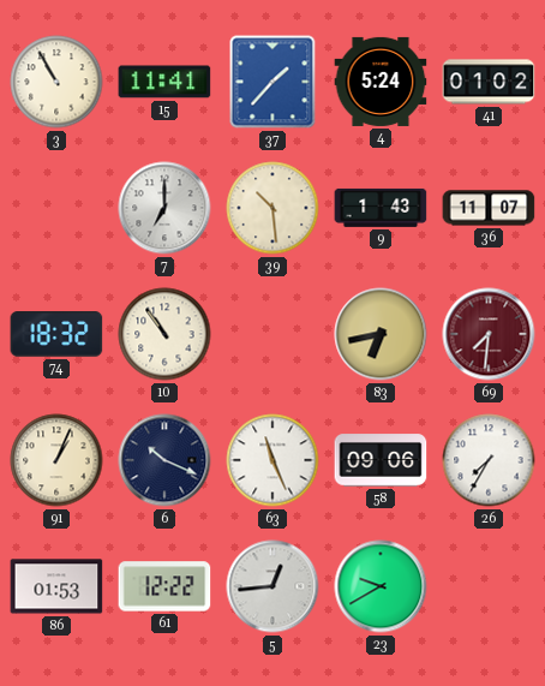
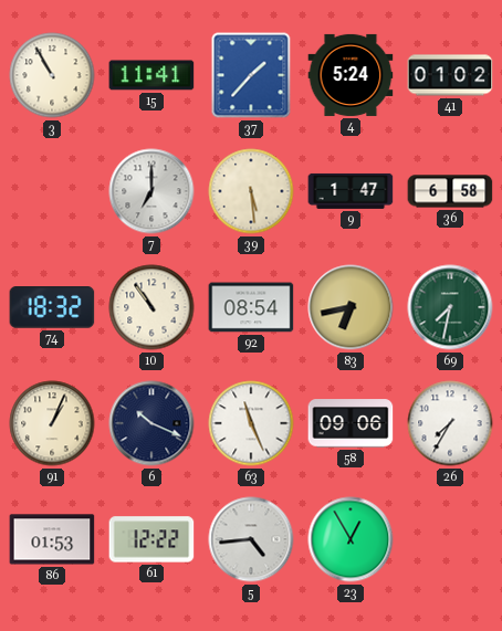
39: 10:29 -> 5:29
9: 1:43 -> 1:47
36: 11:07 -> 6:58
92: none -> 08:54
69: 7:31 -> 7:32
69 dial: burgundy -> green
5: 12:44 -> 4:44
23: 9:40 -> 12:55
